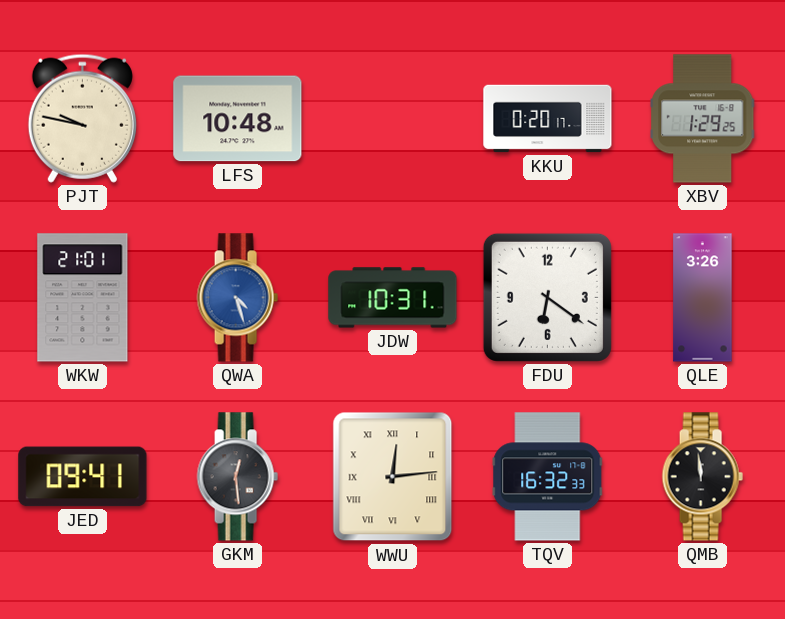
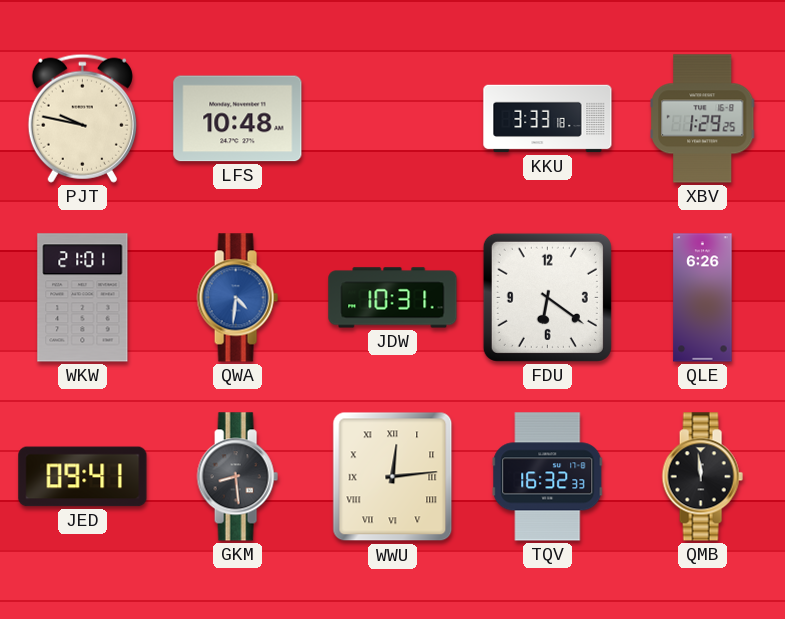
KKU: 0:20 -> 3:33
QWA: 4:27 -> 4:31
QLE: 3:26 -> 6:26
GKM: 12:29 -> 8:29
